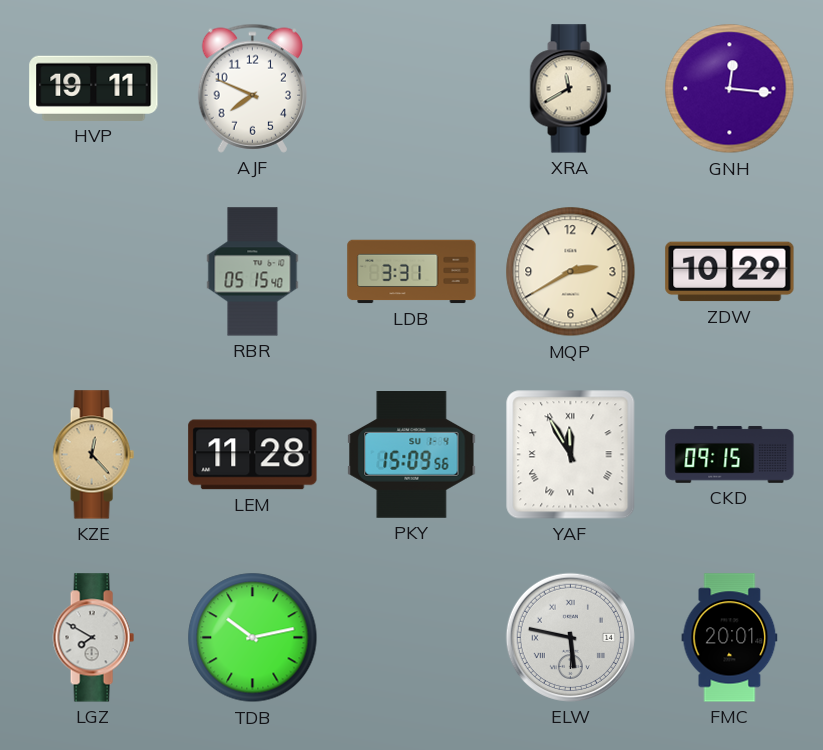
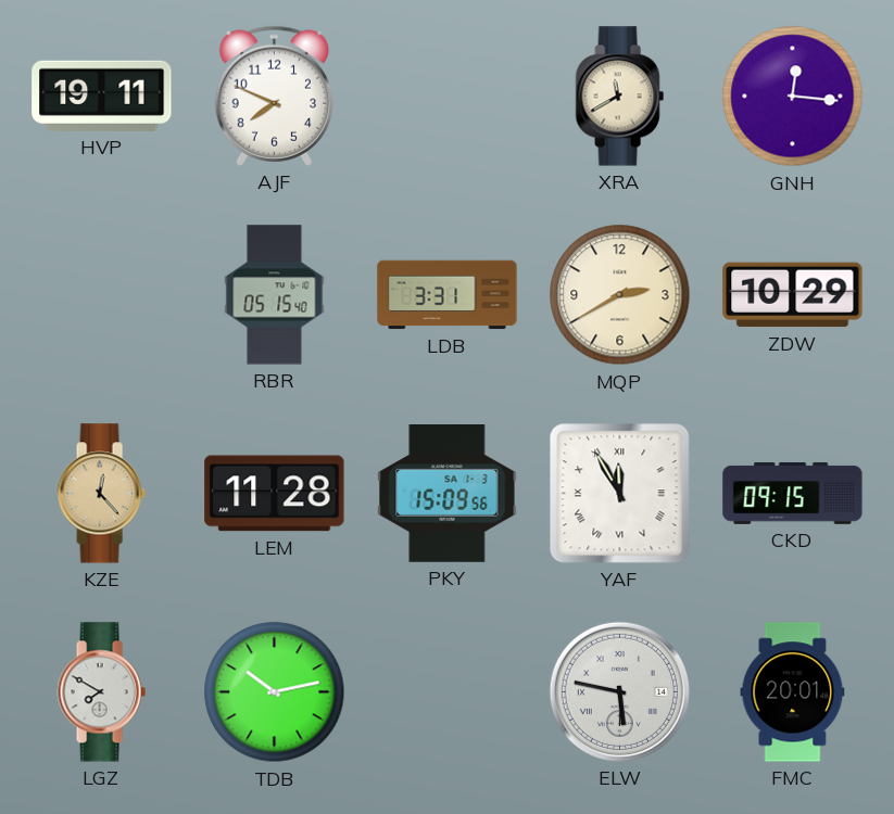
PKY date: SU 1-4 -> SA 1-3
